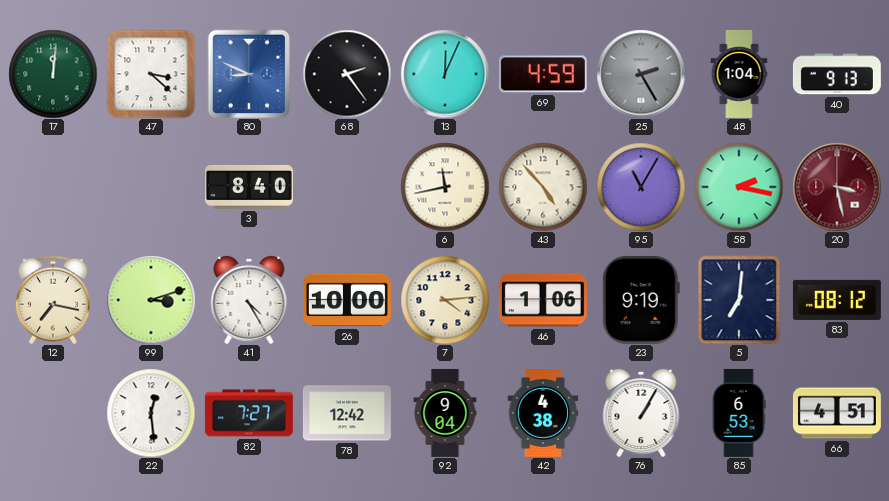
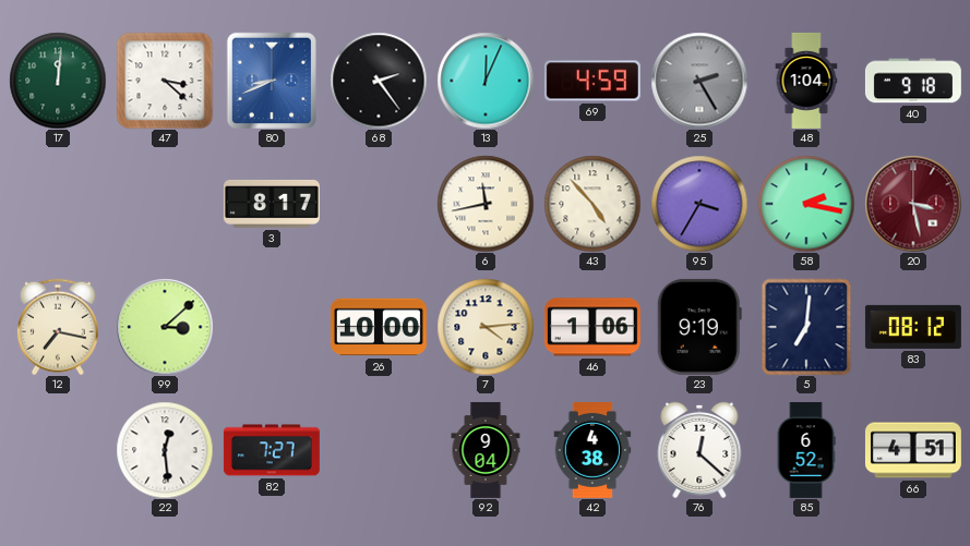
80: 8:49 -> 8:41
40: 9:13 -> 9:18
3: 8:40 -> 8:17
95: 11:05 -> 3:35
99: 3:12 -> 3:08
41: 4:25 -> none
78: 12:42 -> none
76: 1:05 -> 12:22
85: 6:53 -> 6:52
